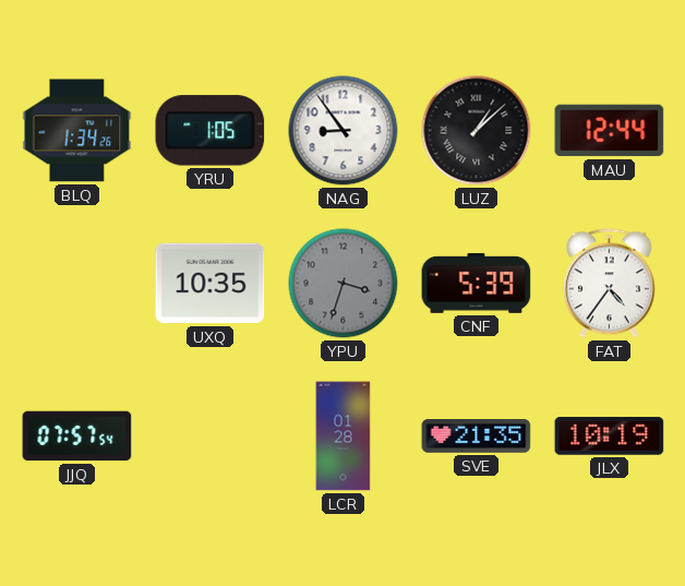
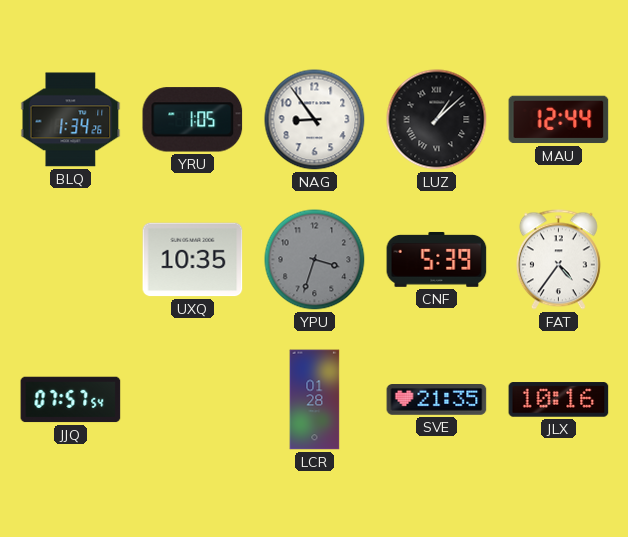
JLX: 10:19 -> 10:16
